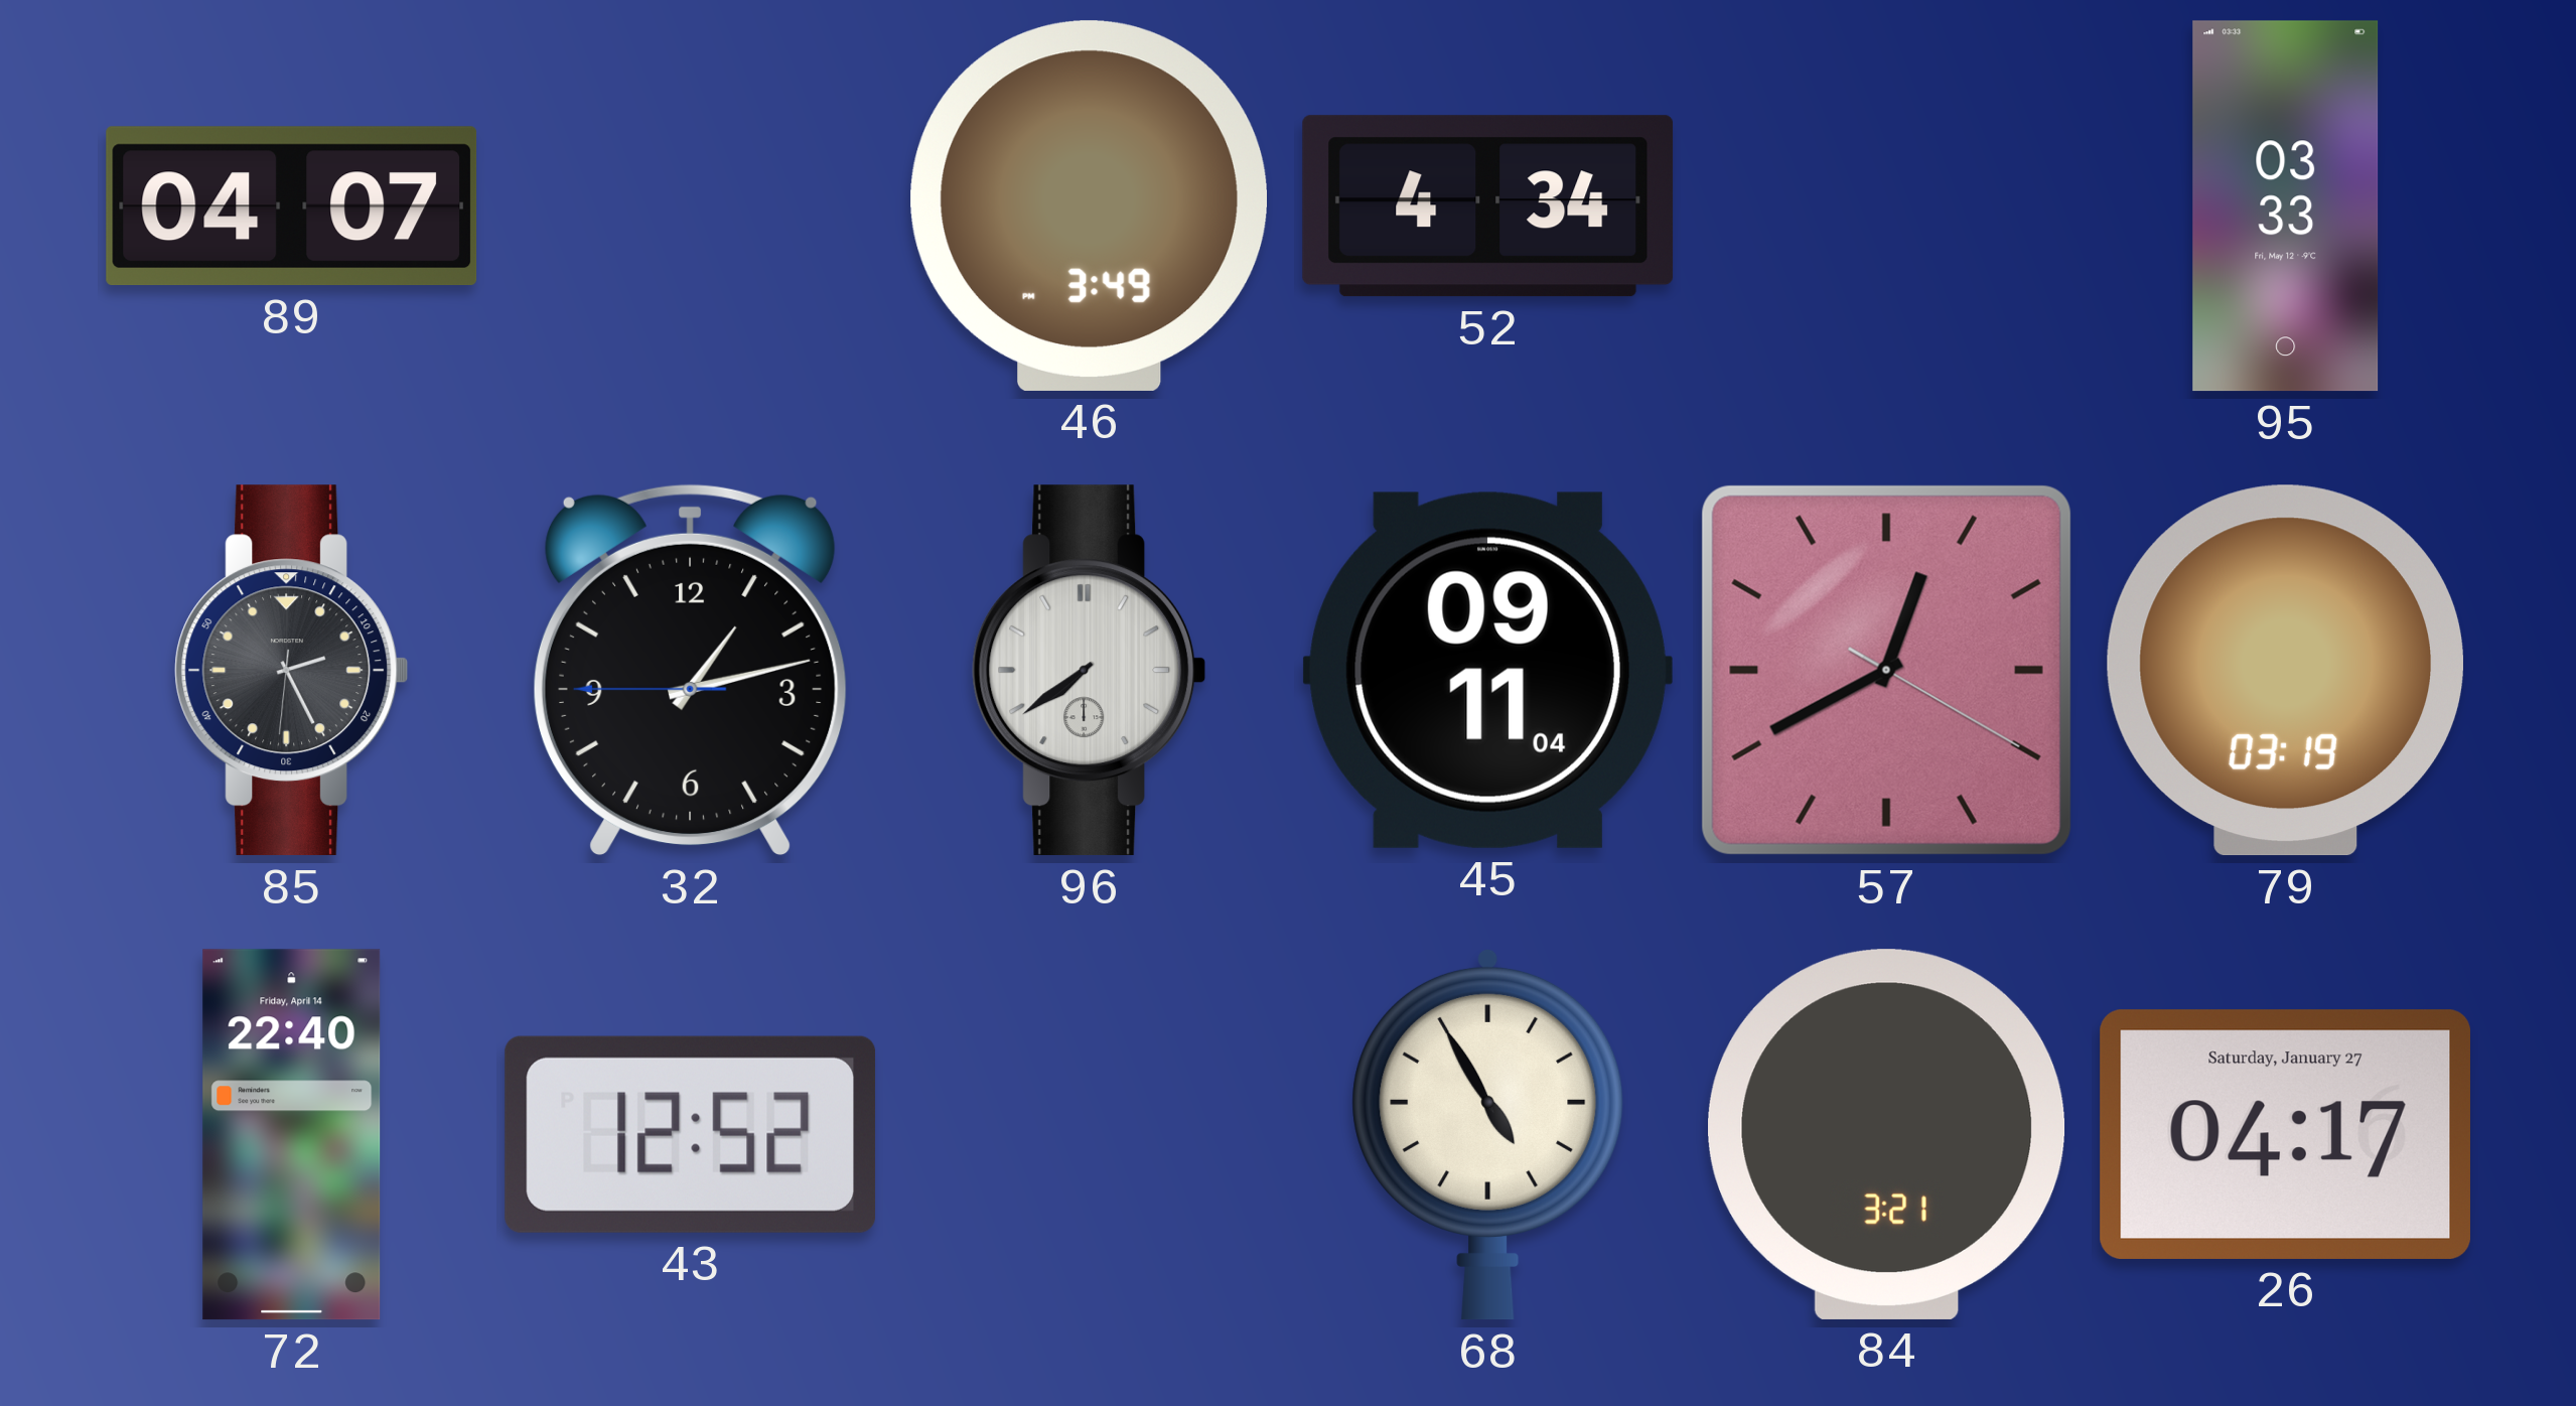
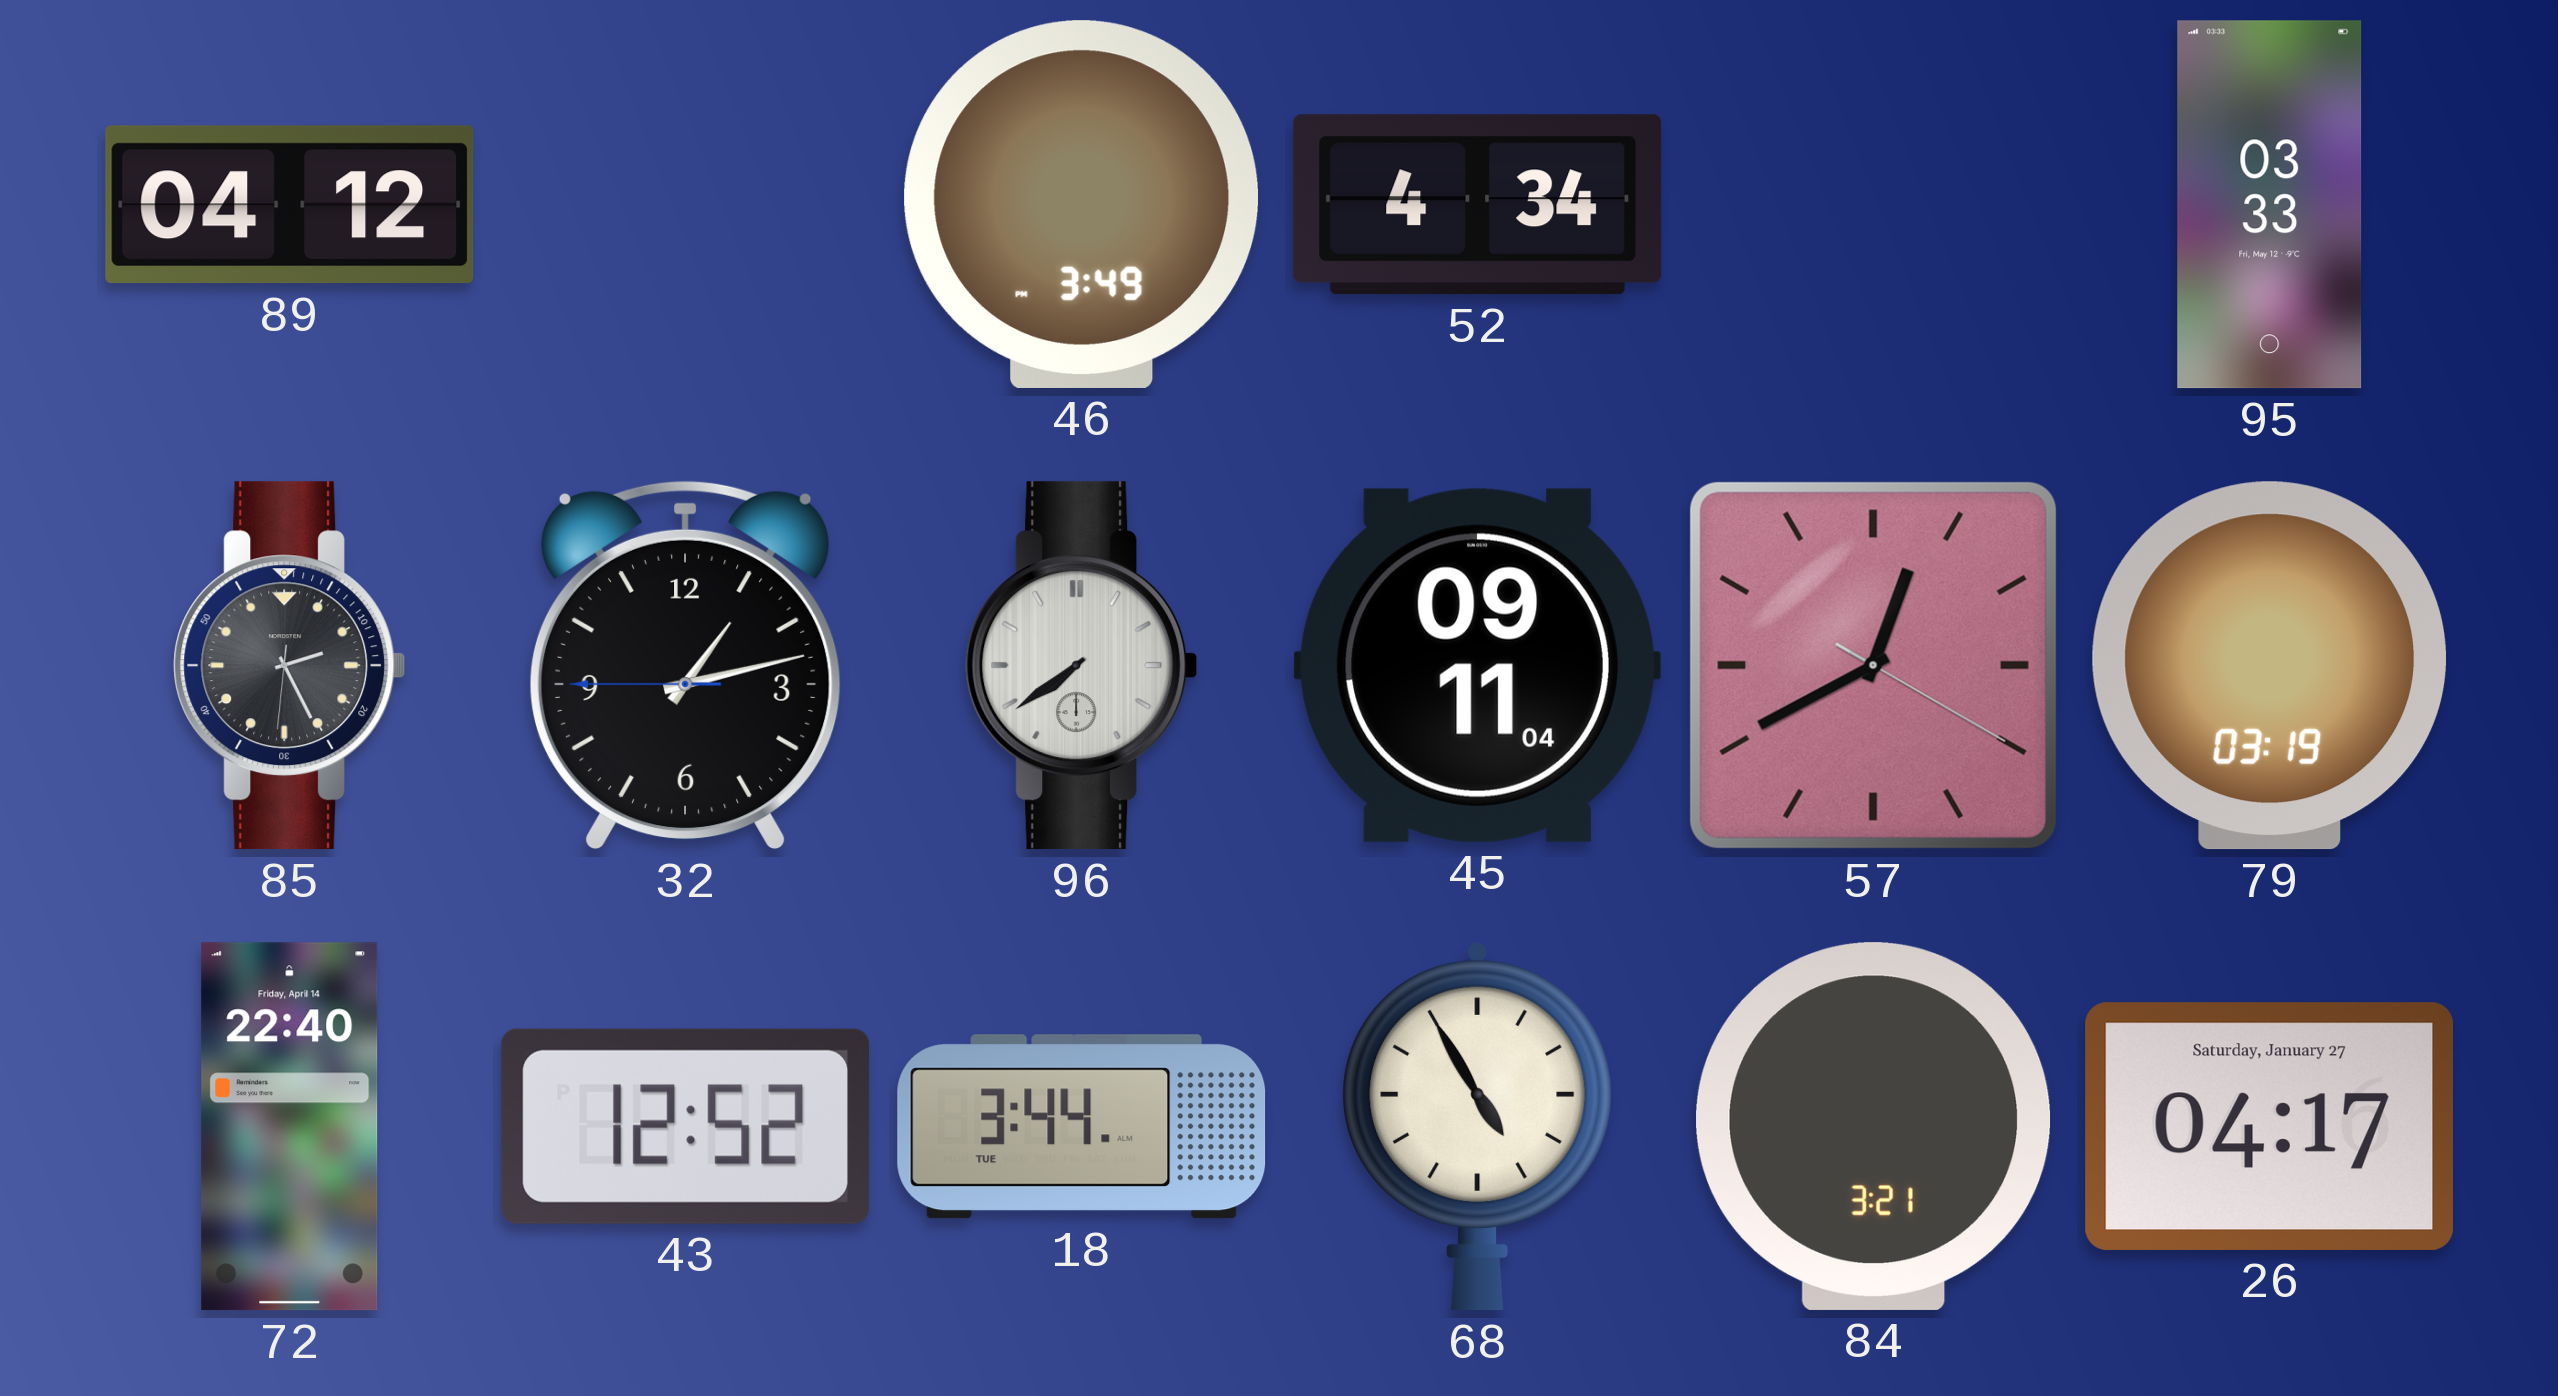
89: 04:07 -> 04:12
18: none -> 3:44
